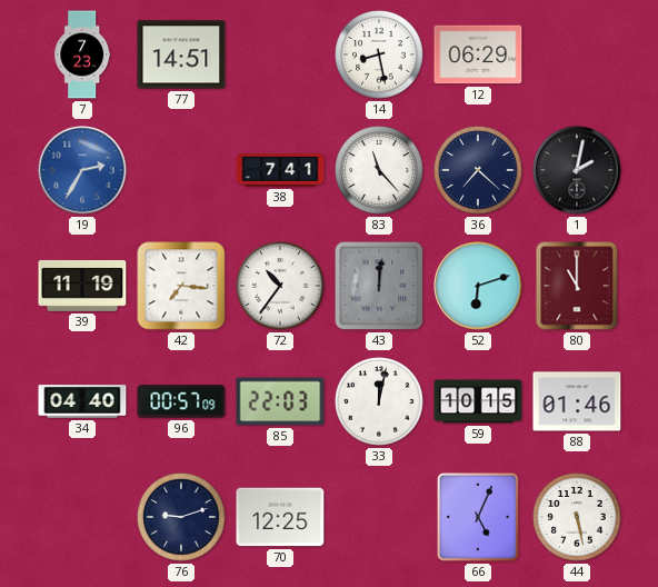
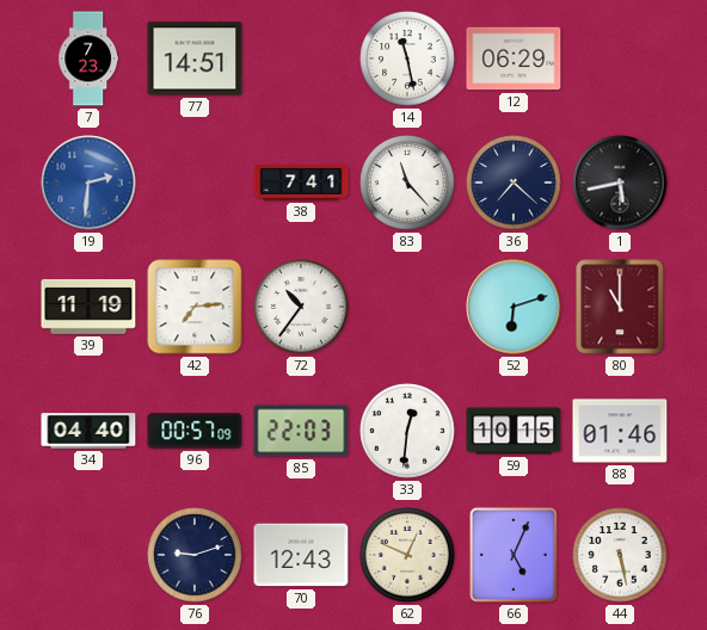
14: 8:28 -> 11:28
19: 2:35 -> 2:31
1: 2:02 -> 5:43
42: 7:16 -> 7:14
43: 12:01 -> none
33: 12:02 -> 12:31
70: 12:25 -> 12:43
62: none -> 12:49
